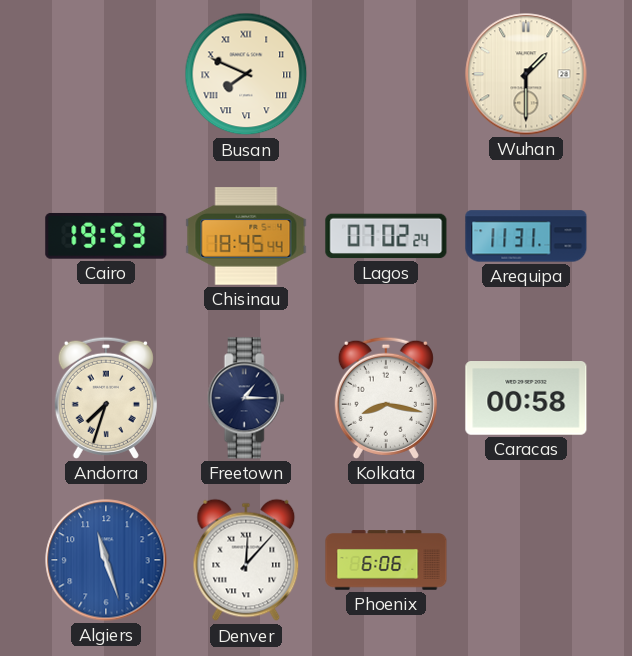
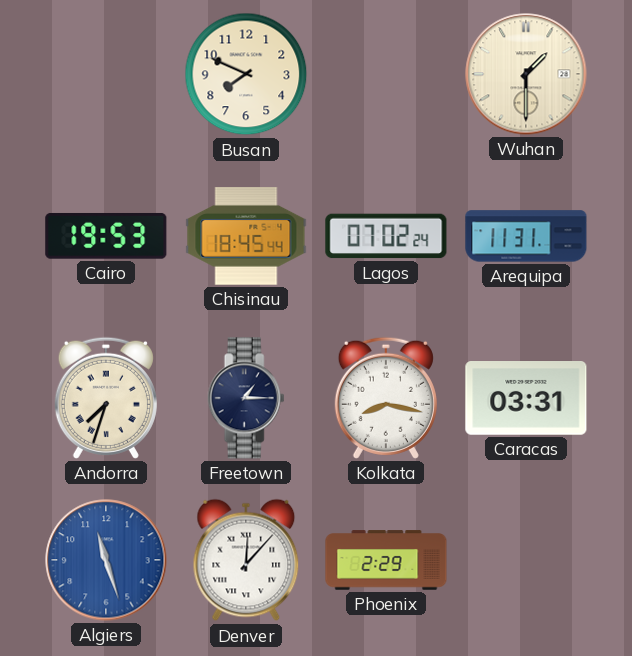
Busan numerals: Roman -> Arabic
Caracas: 00:58 -> 03:31
Phoenix: 6:06 -> 2:29
